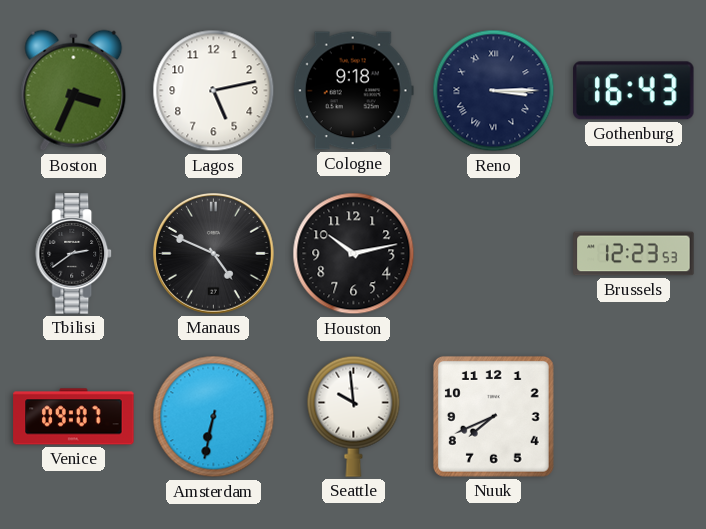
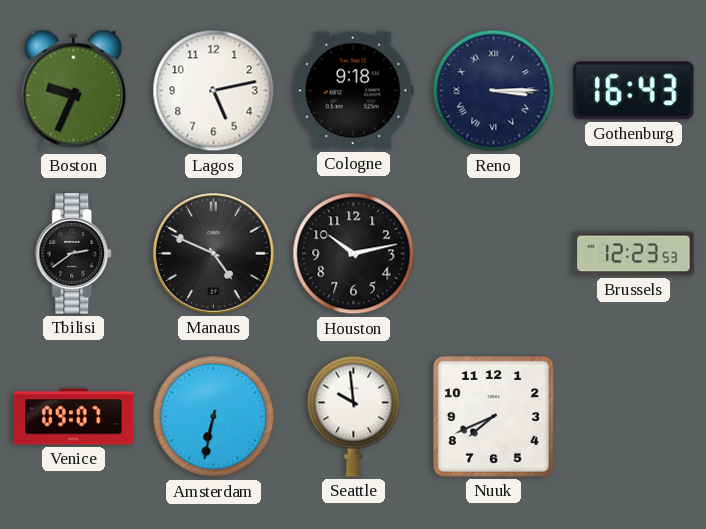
Boston: 3:34 -> 9:34
